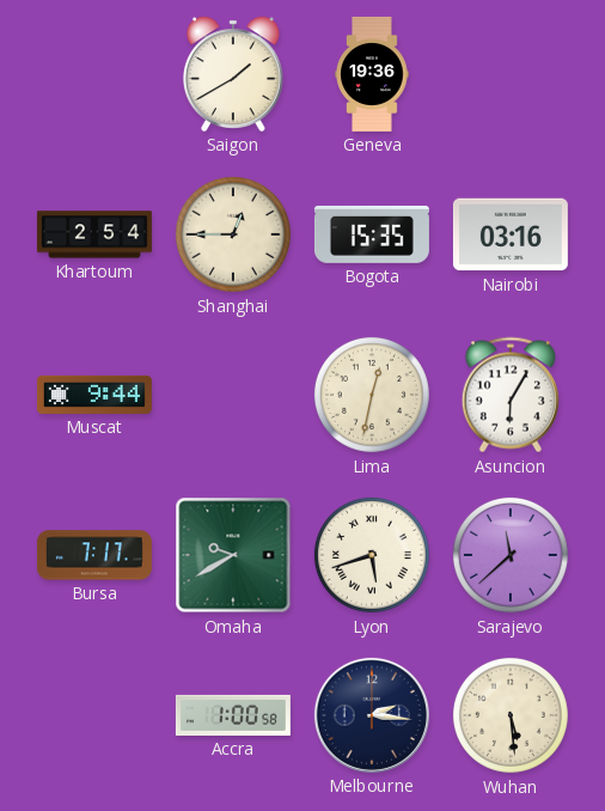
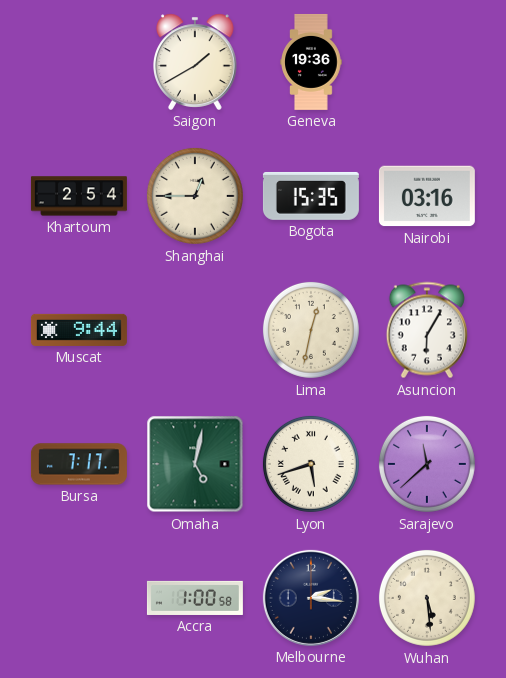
Omaha: 9:40 -> 5:02
